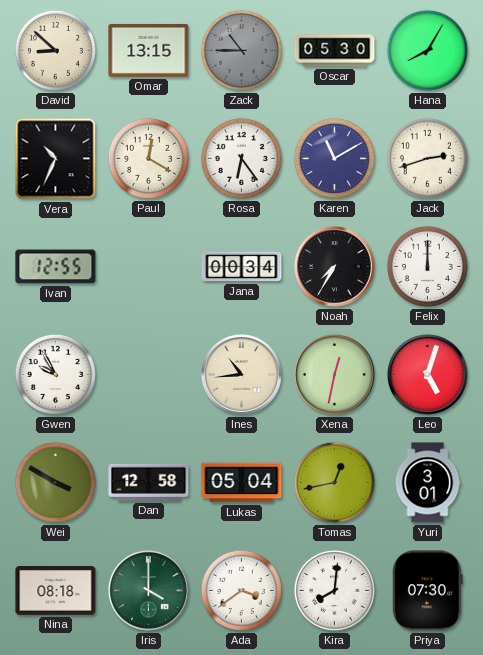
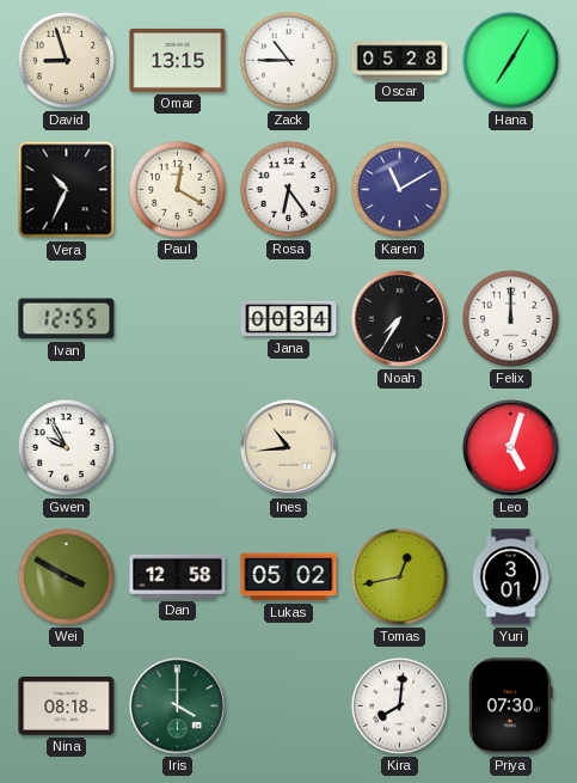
David: 8:52 -> 8:57
Zack dial: grey -> white
Oscar: 05:30 -> 05:28
Hana: 8:05 -> 7:05
Jack: 2:42 -> none
Xena: 12:32 -> none
Lukas: 05:04 -> 05:02
Ada: 3:39 -> none
